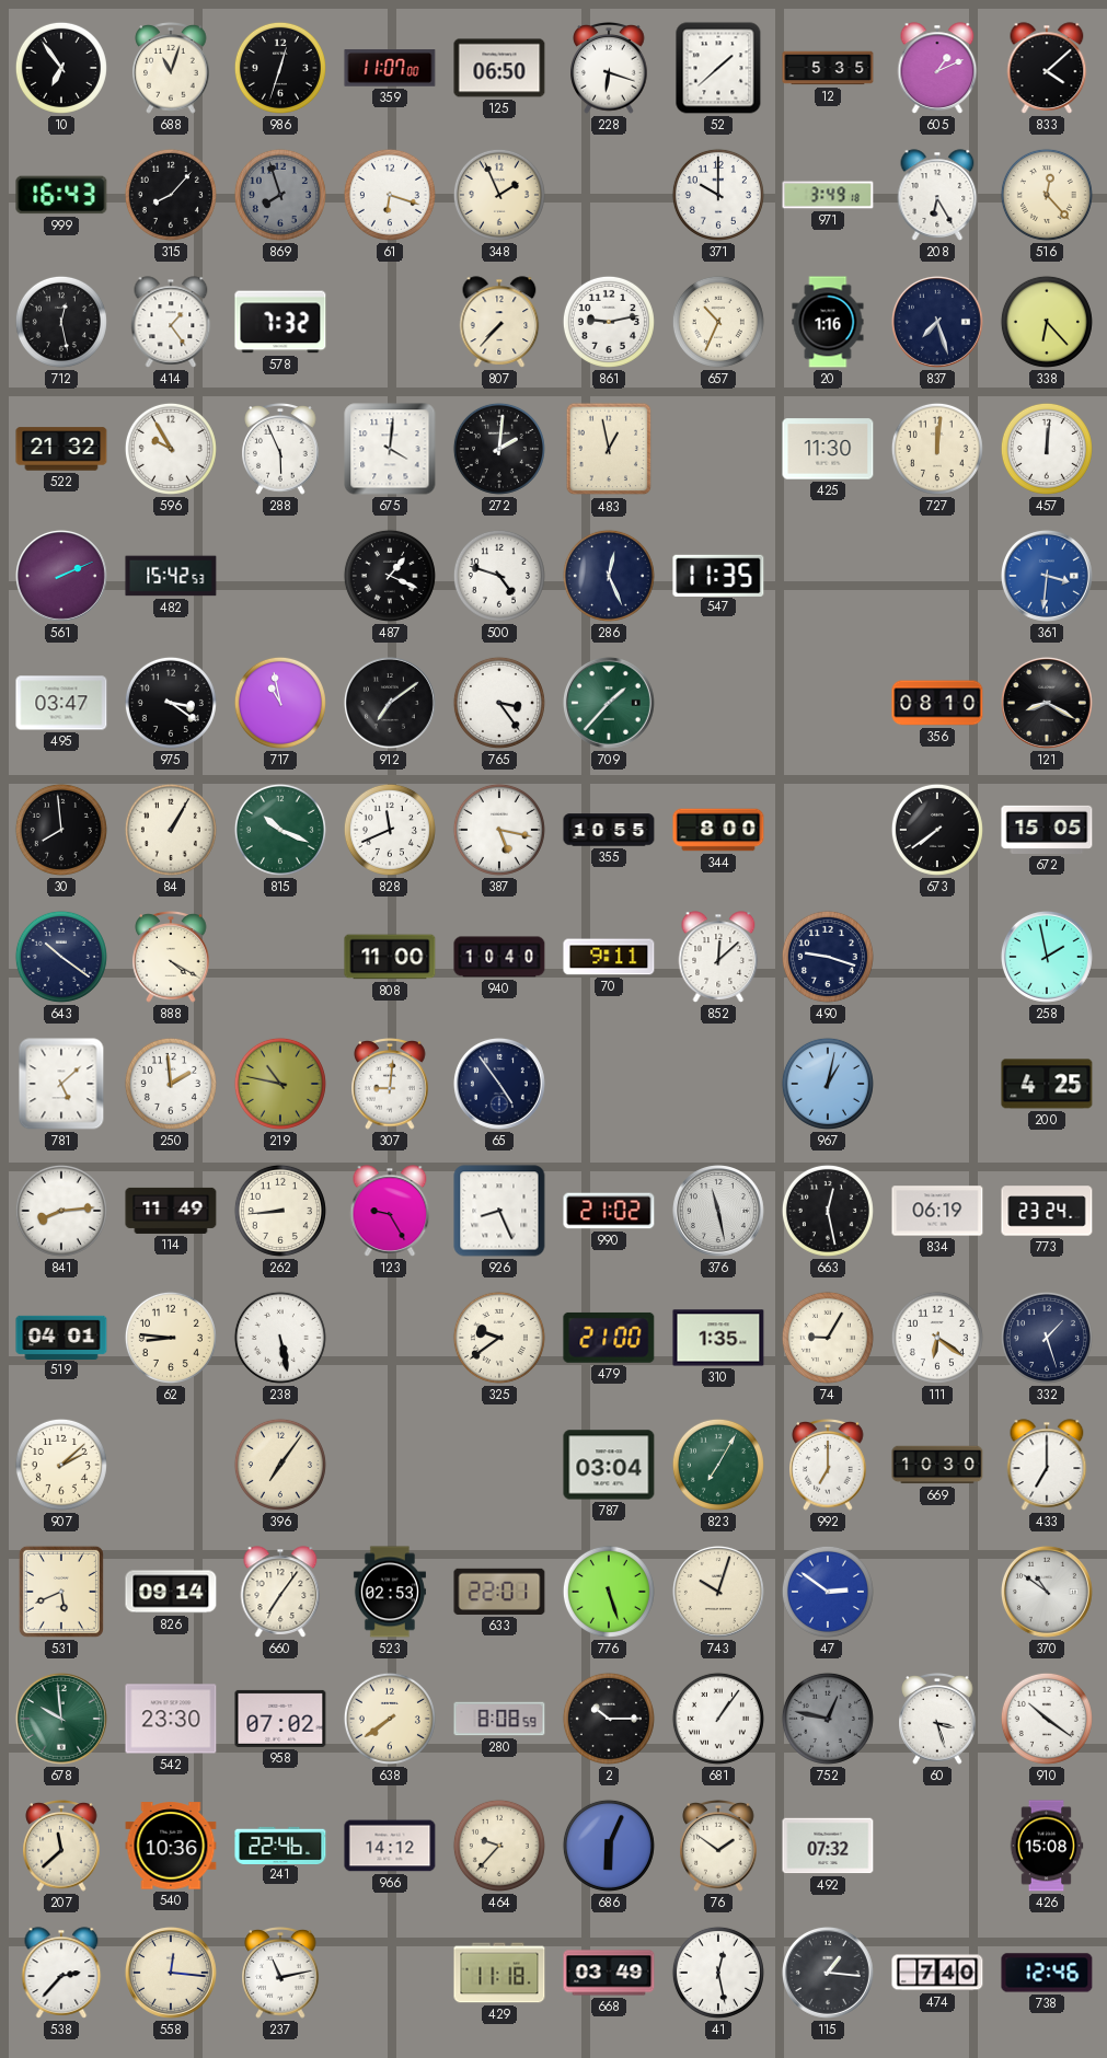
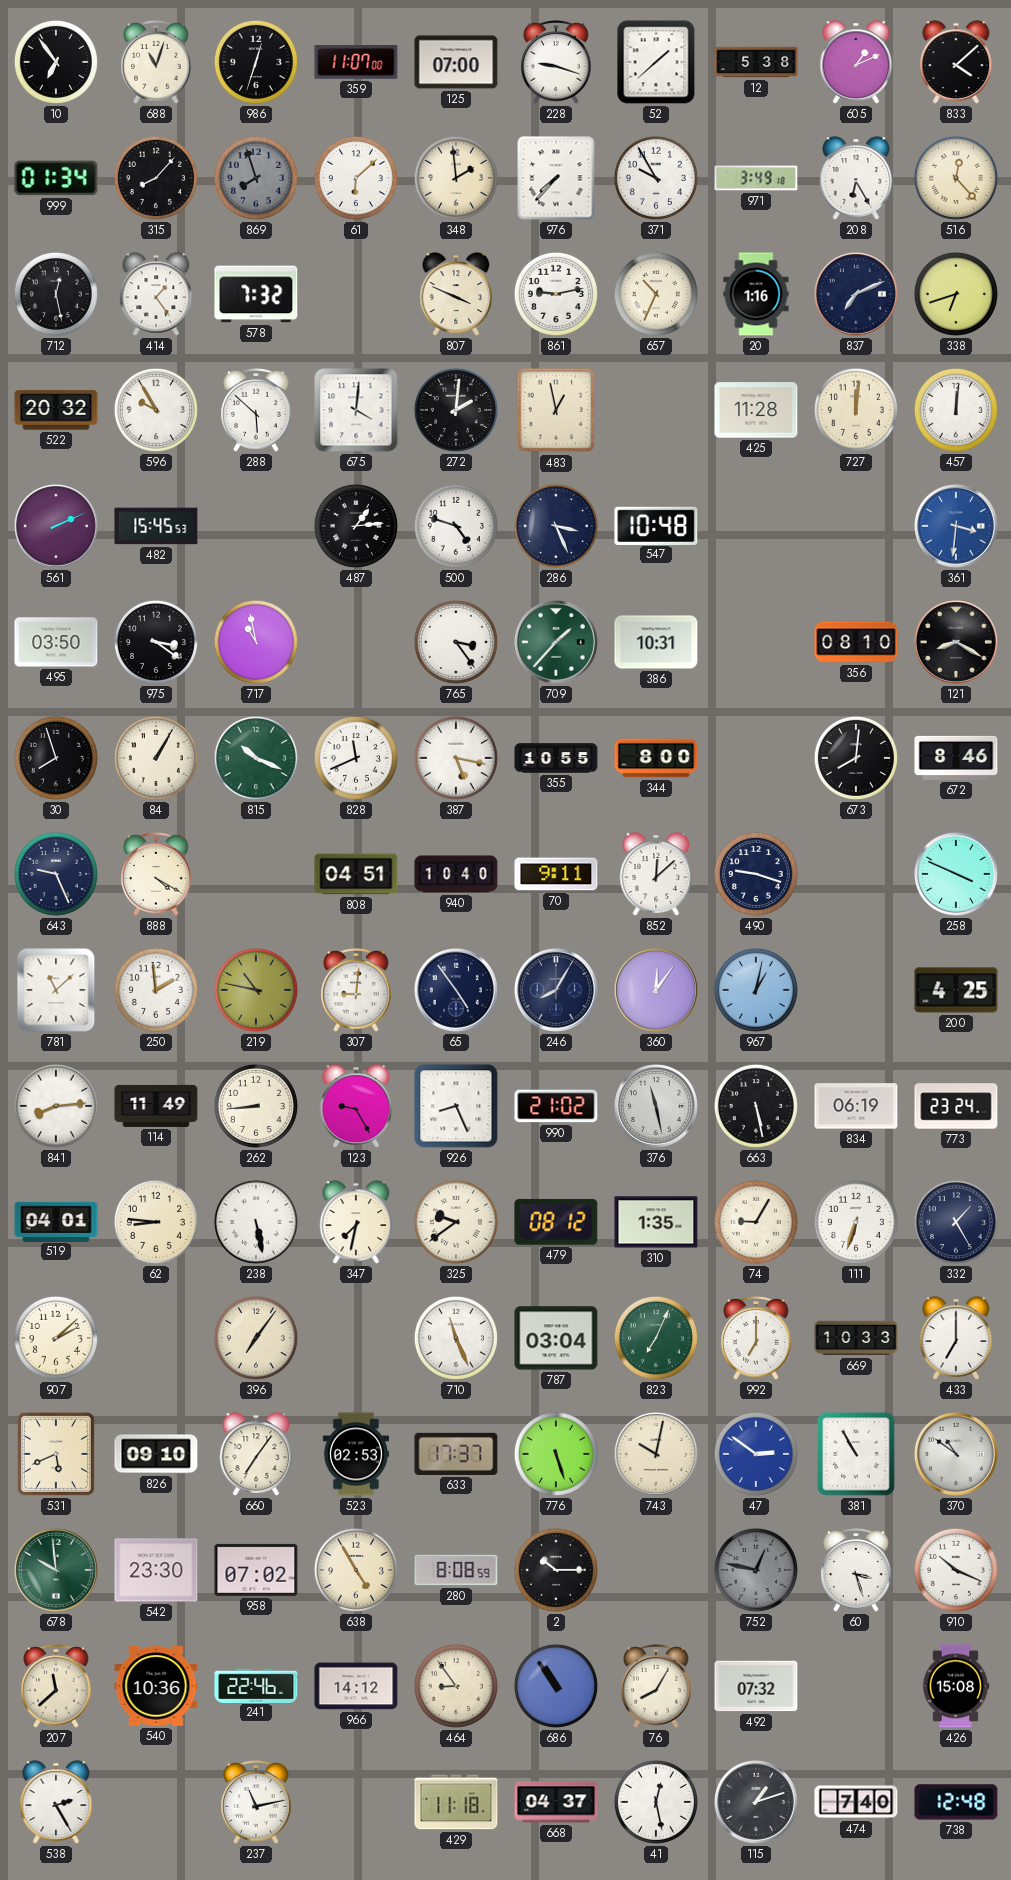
125: 06:50 -> 07:00
228: 6:18 -> 9:18
12: 5:35 -> 5:38
999: 16:43 -> 01:34
61: 6:18 -> 6:08
348: 1:56 -> 1:59
976: none -> 7:37
371: 10:00 -> 9:55
807: 7:37 -> 3:49
837: 7:27 -> 7:11
338: 6:23 -> 6:42
522: 21:32 -> 20:32
288: 5:56 -> 5:52
425: 11:30 -> 11:28
482: 15:42 -> 15:45
487: 1:19 -> 1:14
286: 12:26 -> 3:26
547: 11:35 -> 10:48
495: 03:47 -> 03:50
912: 7:09 -> none
386: none -> 10:31
30: 7:59 -> 7:57
673: 7:39 -> 8:01
672: 15:05 -> 8:46
643: 10:21 -> 9:26
808: 11:00 -> 04:51
258: 1:58 -> 3:49
781: 5:08 -> 11:08
246: none -> 8:05
360: none -> 12:06
663: 12:28 -> 5:28
347: none -> 7:32
479: 21:00 -> 08:12
111: 6:21 -> 6:33
332: 1:27 -> 1:25
710: none -> 11:26
823: 7:05 -> 7:04
669: 10:30 -> 10:33
826: 09:14 -> 09:10
633: 22:01 -> 17:37
743: 10:03 -> 10:02
381: none -> 10:55
638: 7:39 -> 4:55
681: 1:06 -> none
910: 10:21 -> 10:19
464: 9:37 -> 8:54
686: 6:04 -> 10:54
76: 1:51 -> 8:05
538: 2:37 -> 2:25
558: 12:16 -> none
668: 03:49 -> 04:37
115: 1:16 -> 1:12
738: 12:46 -> 12:48
